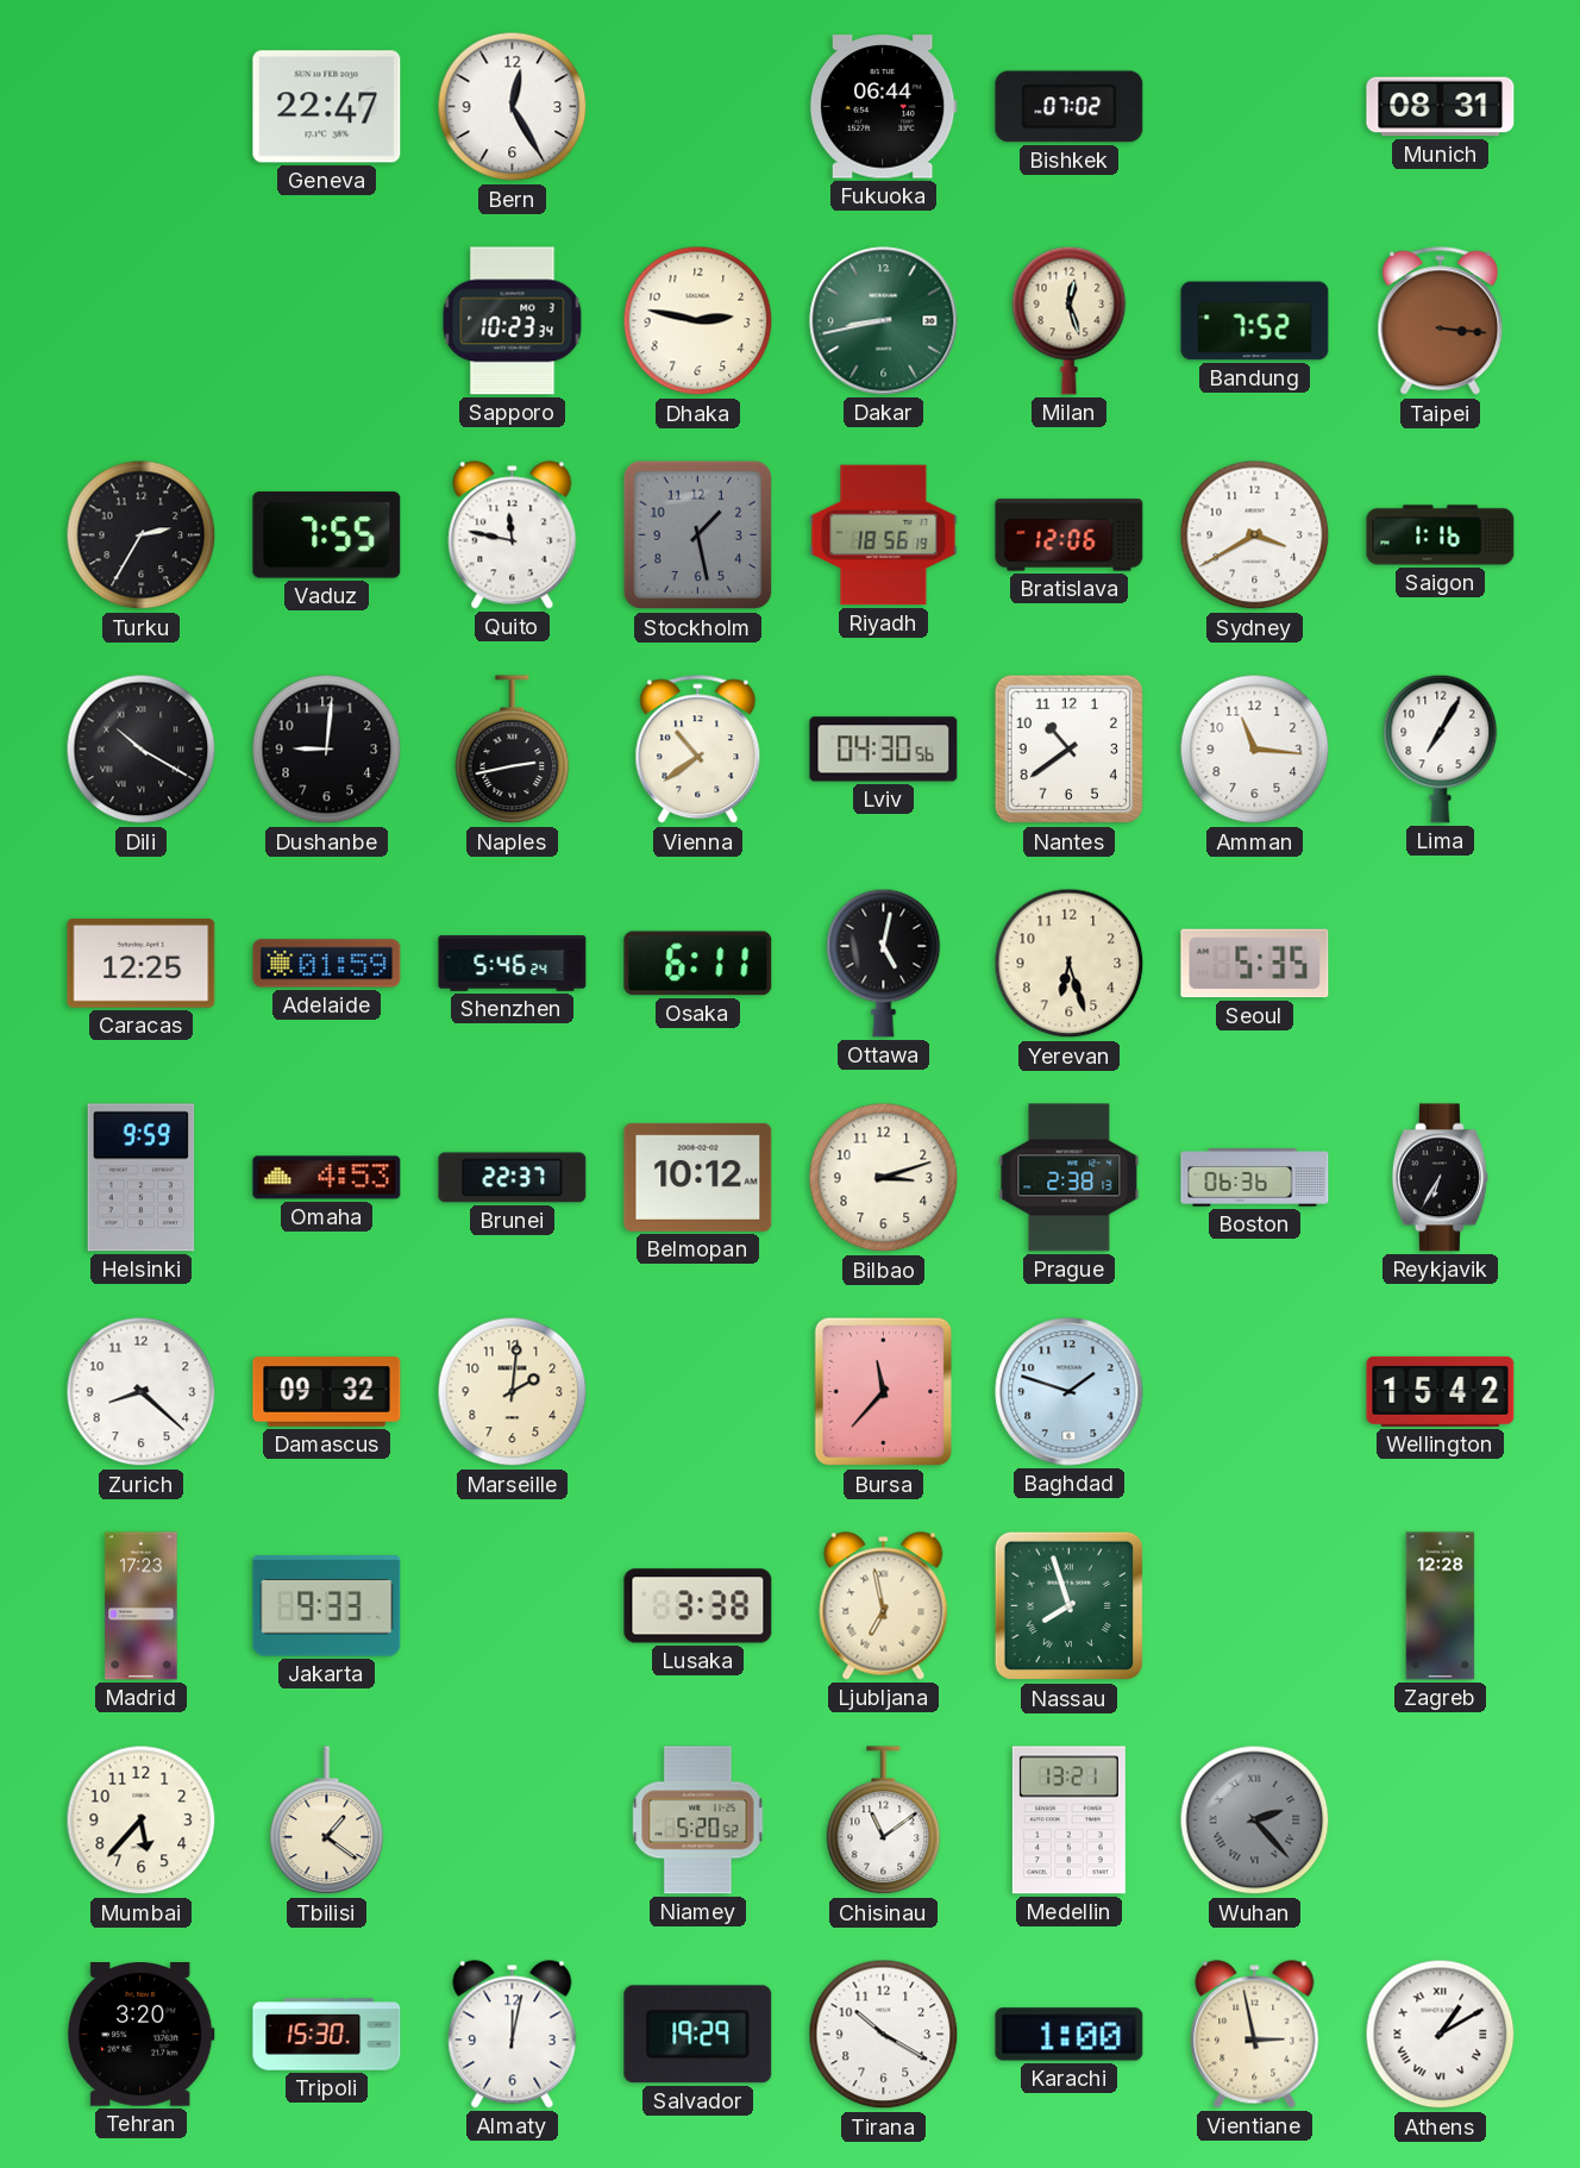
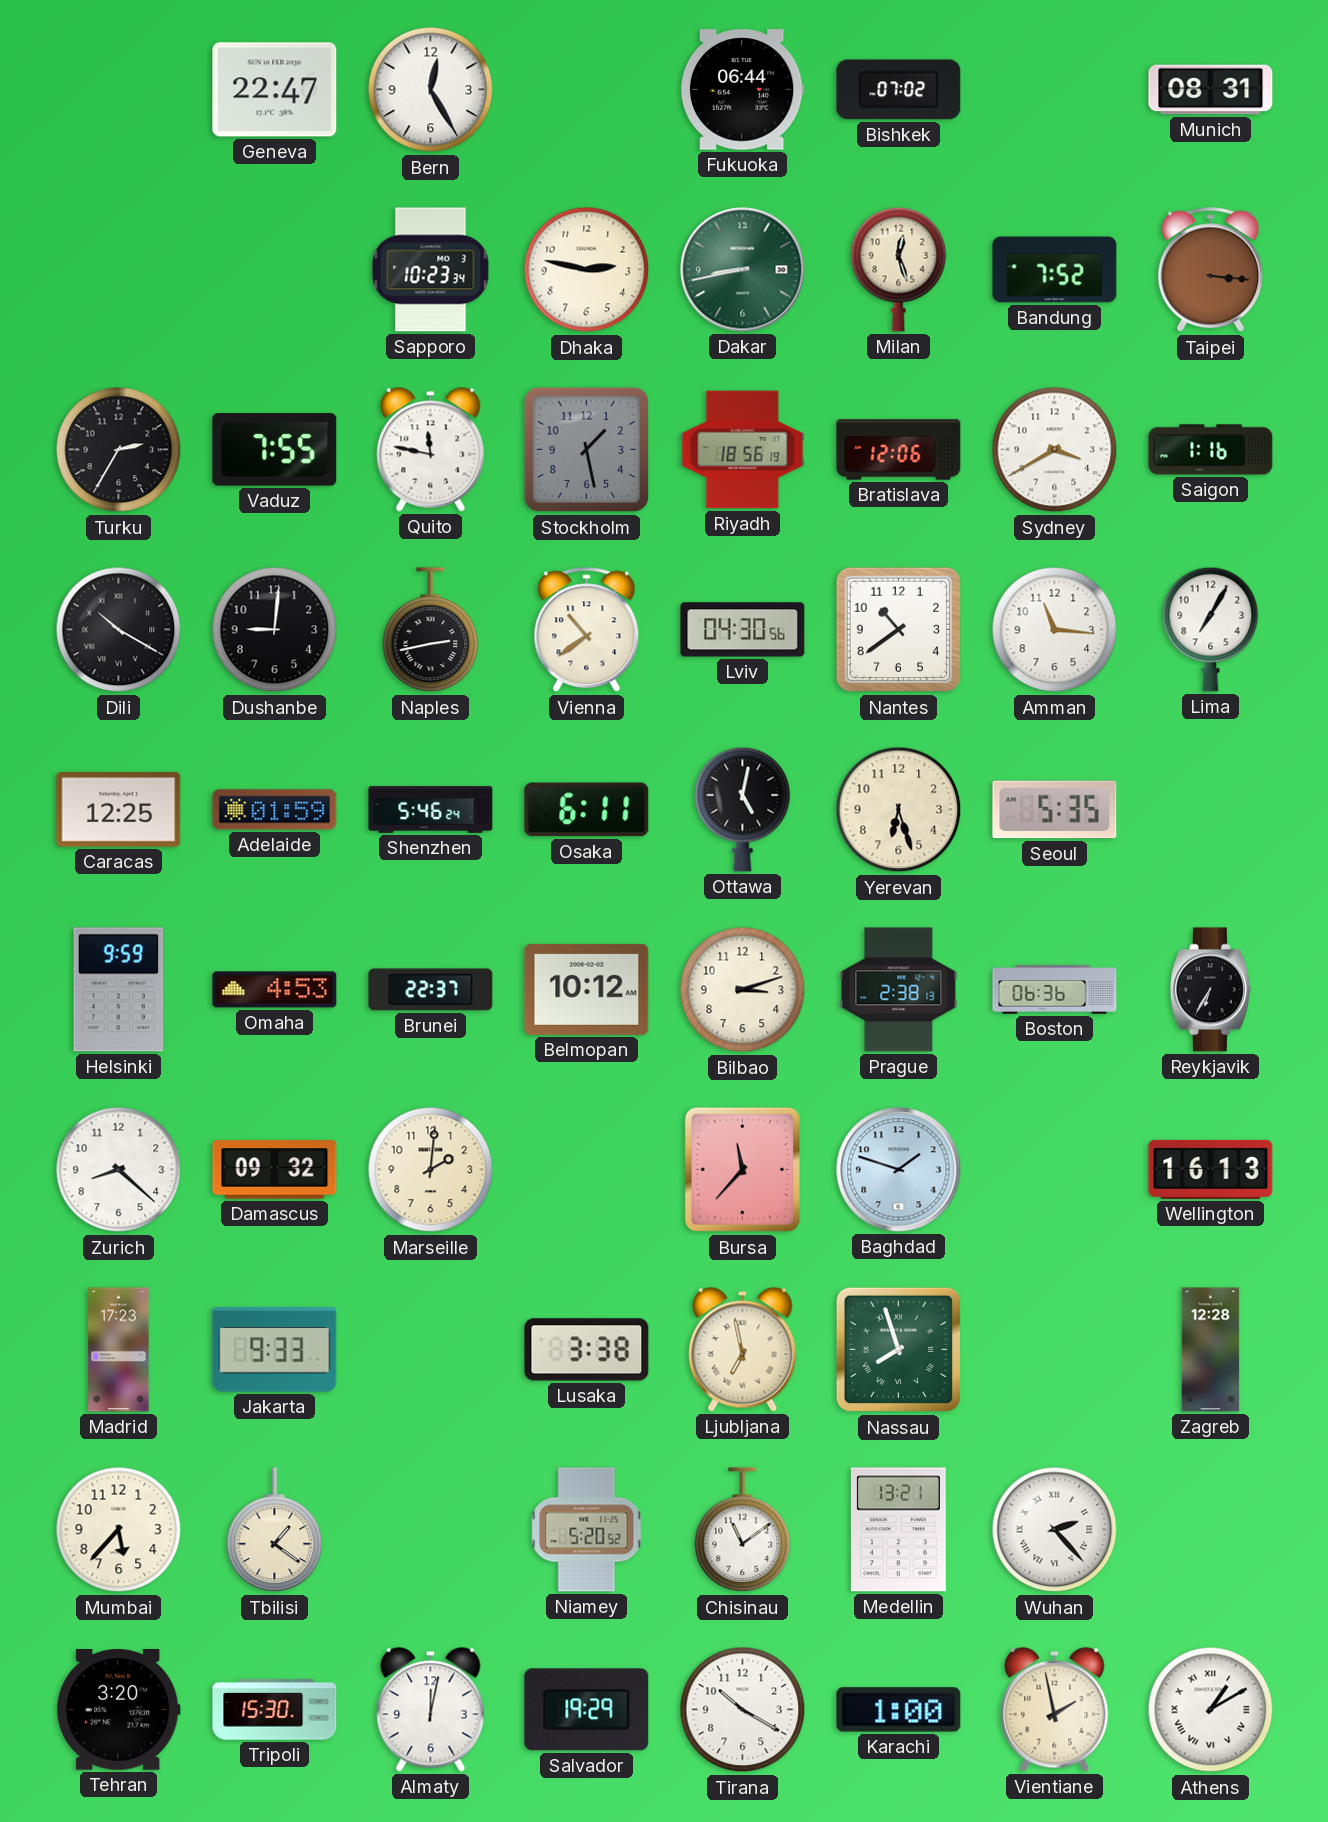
Wellington: 15:42 -> 16:13
Wuhan dial: grey -> white
Vientiane: 2:58 -> 1:58
